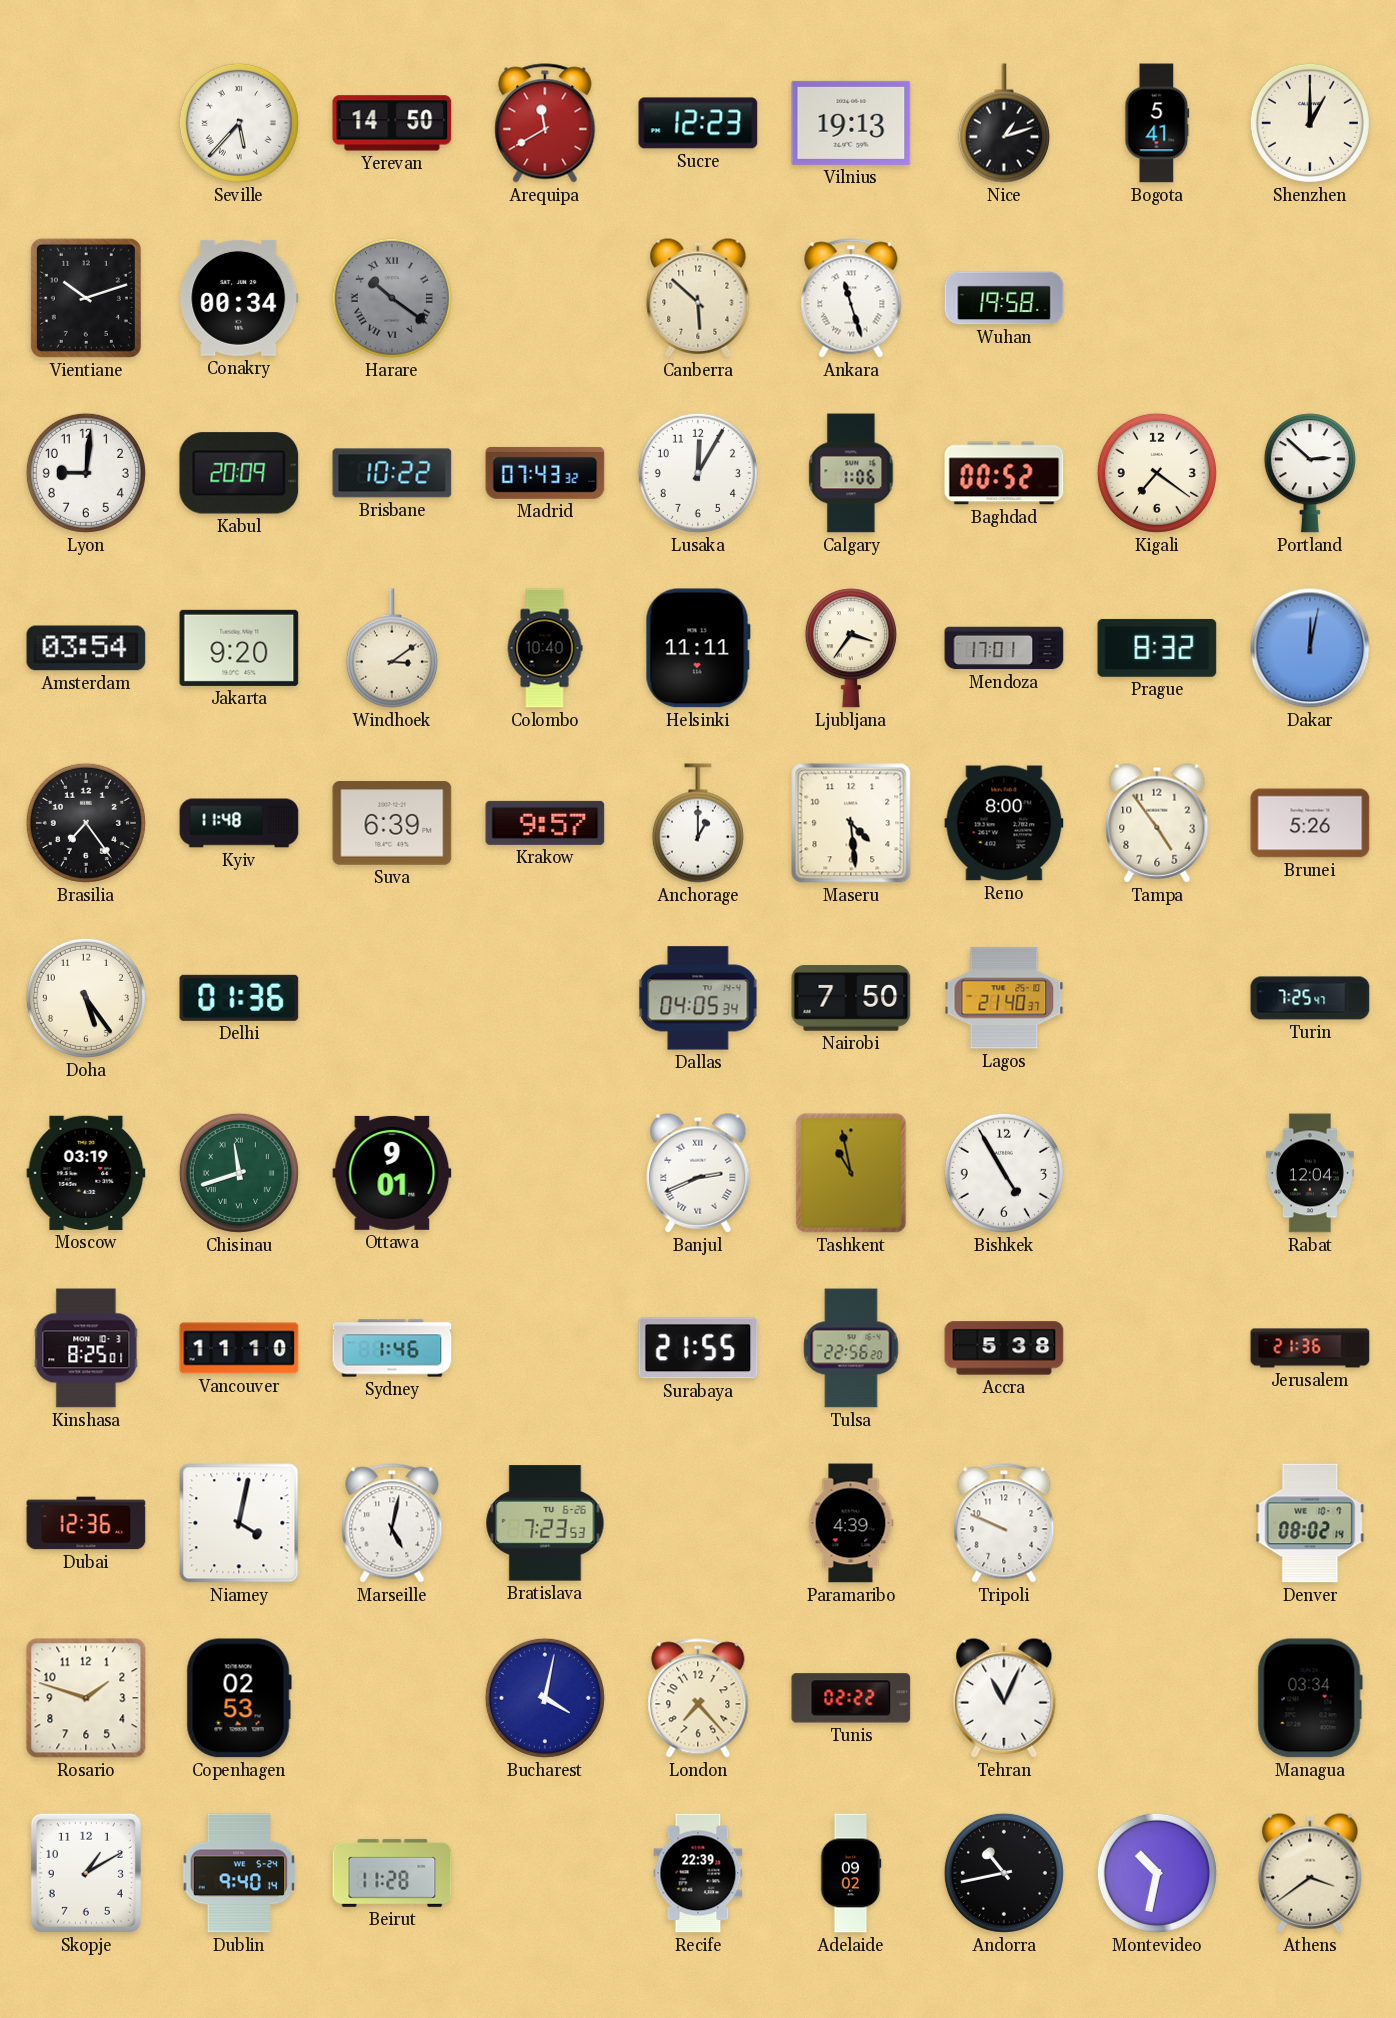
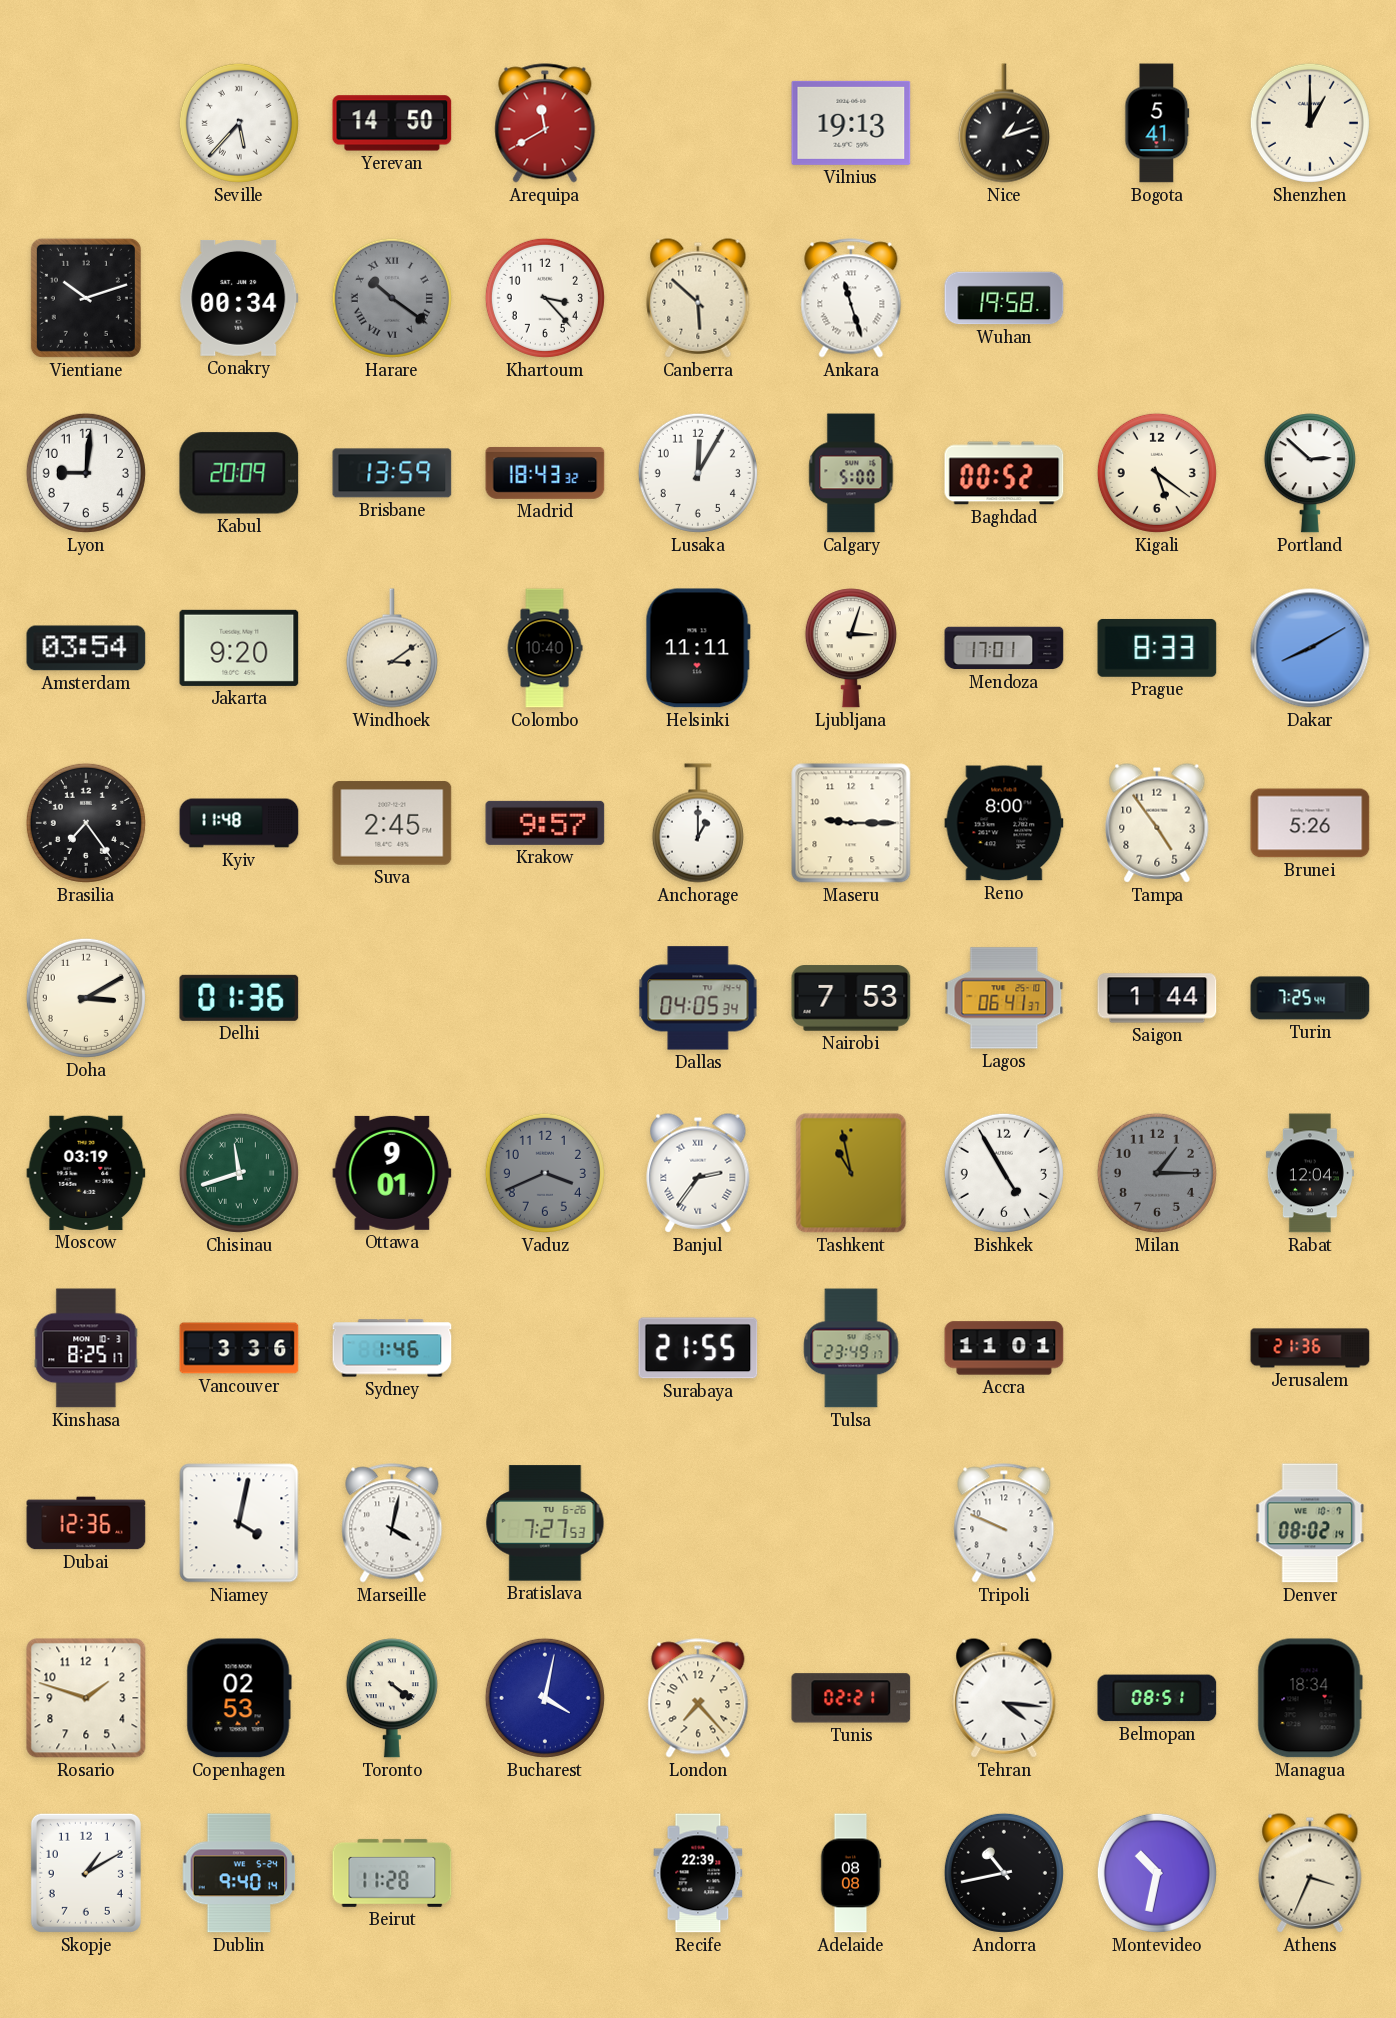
Sucre: 12:23 -> none
Khartoum: none -> 3:23
Brisbane: 10:22 -> 13:59
Madrid: 07:43 -> 18:43
Calgary: 1:06 -> 5:00
Kigali: 7:21 -> 5:21
Ljubljana: 3:36 -> 3:03
Prague: 8:32 -> 8:33
Dakar: 12:02 -> 8:10
Suva: 6:39 -> 2:45
Maseru: 4:29 -> 9:15
Doha: 5:24 -> 3:10
Nairobi: 7:50 -> 7:53
Lagos: 21:40 -> 06:41
Saigon: none -> 1:44
Turin: 7:25:47 -> 7:25:44
Vaduz: none -> 3:41
Banjul: 2:41 -> 2:36
Milan: none -> 1:15
Kinshasa: 8:25:01 -> 8:25:17
Vancouver: 11:10 -> 3:36
Tulsa: 22:56 -> 23:49
Accra: 5:38 -> 11:01
Marseille: 5:02 -> 4:02
Bratislava: 7:23 -> 7:27
Paramaribo: 4:39 -> none
Toronto: none -> 4:21
Tunis: 02:22 -> 02:21
Tehran: 11:04 -> 4:16
Belmopan: none -> 08:51
Managua: 03:34 -> 18:34
Adelaide: 09:02 -> 08:08
Athens: 3:39 -> 3:34
